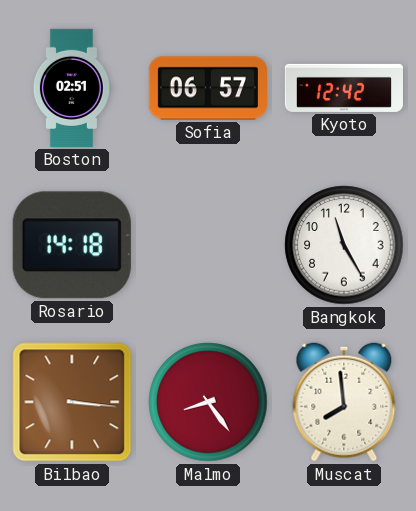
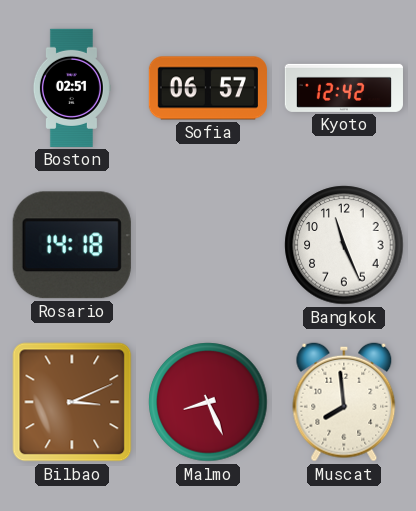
Bangkok: 11:25 -> 11:26
Bilbao: 3:16 -> 3:11
Malmo: 8:24 -> 8:26
